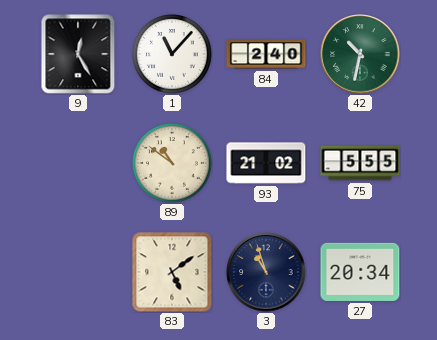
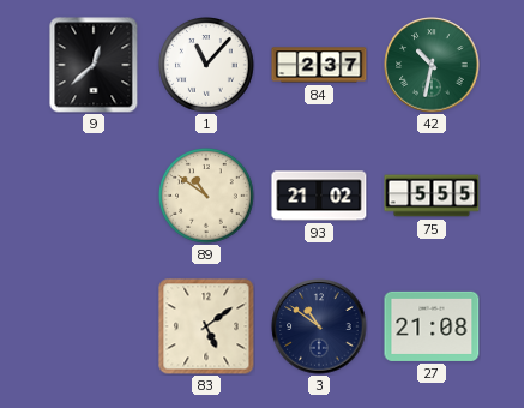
9: 12:25 -> 12:38
84: 2:40 -> 2:37
3: 10:57 -> 10:51
27: 20:34 -> 21:08
